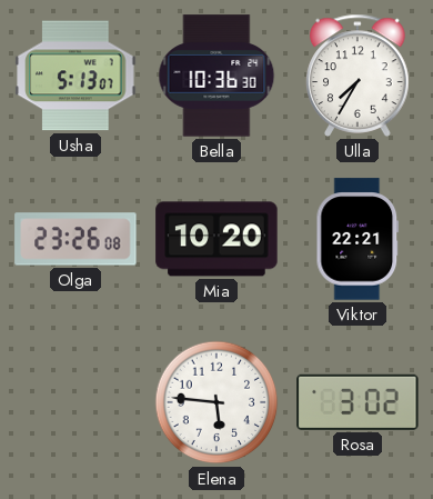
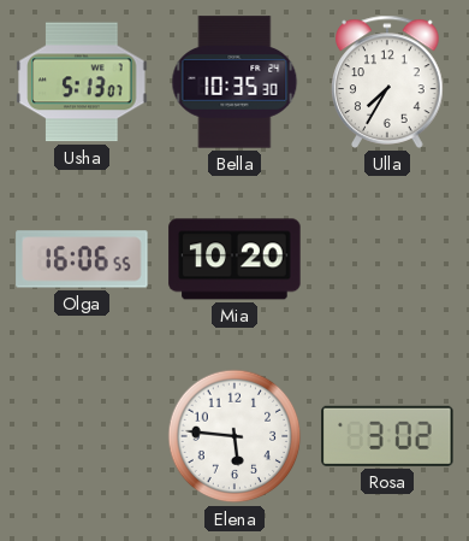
Bella: 10:36 -> 10:35
Olga: 23:26 -> 16:06
Viktor: 22:21 -> none
